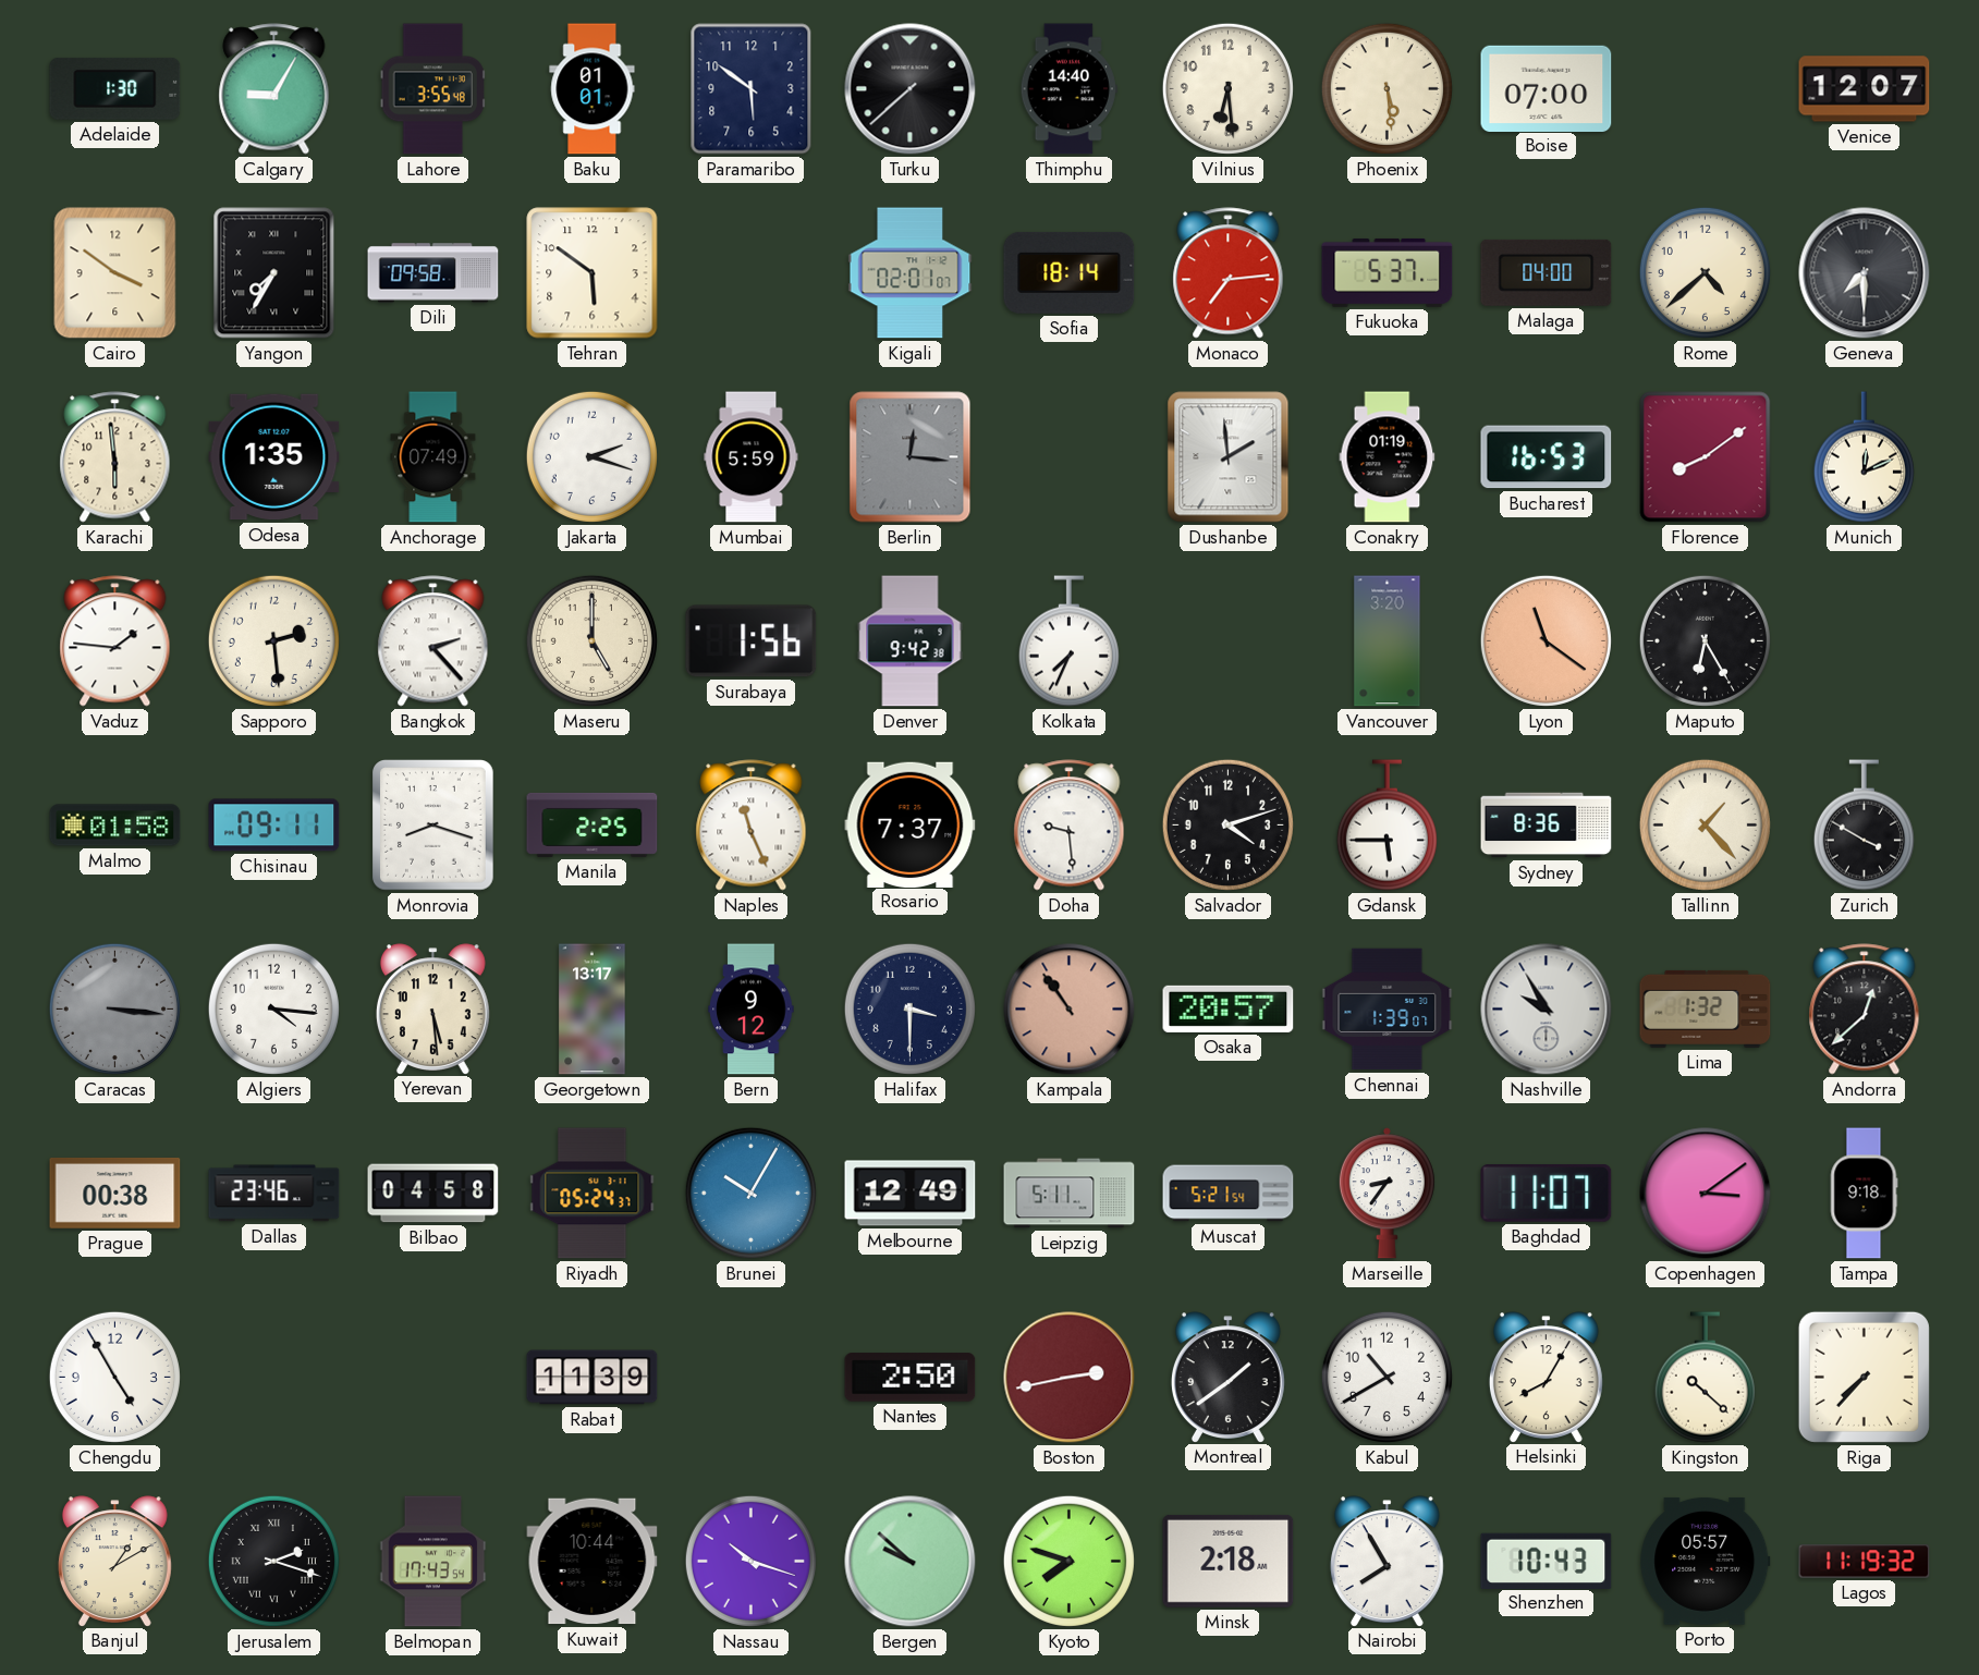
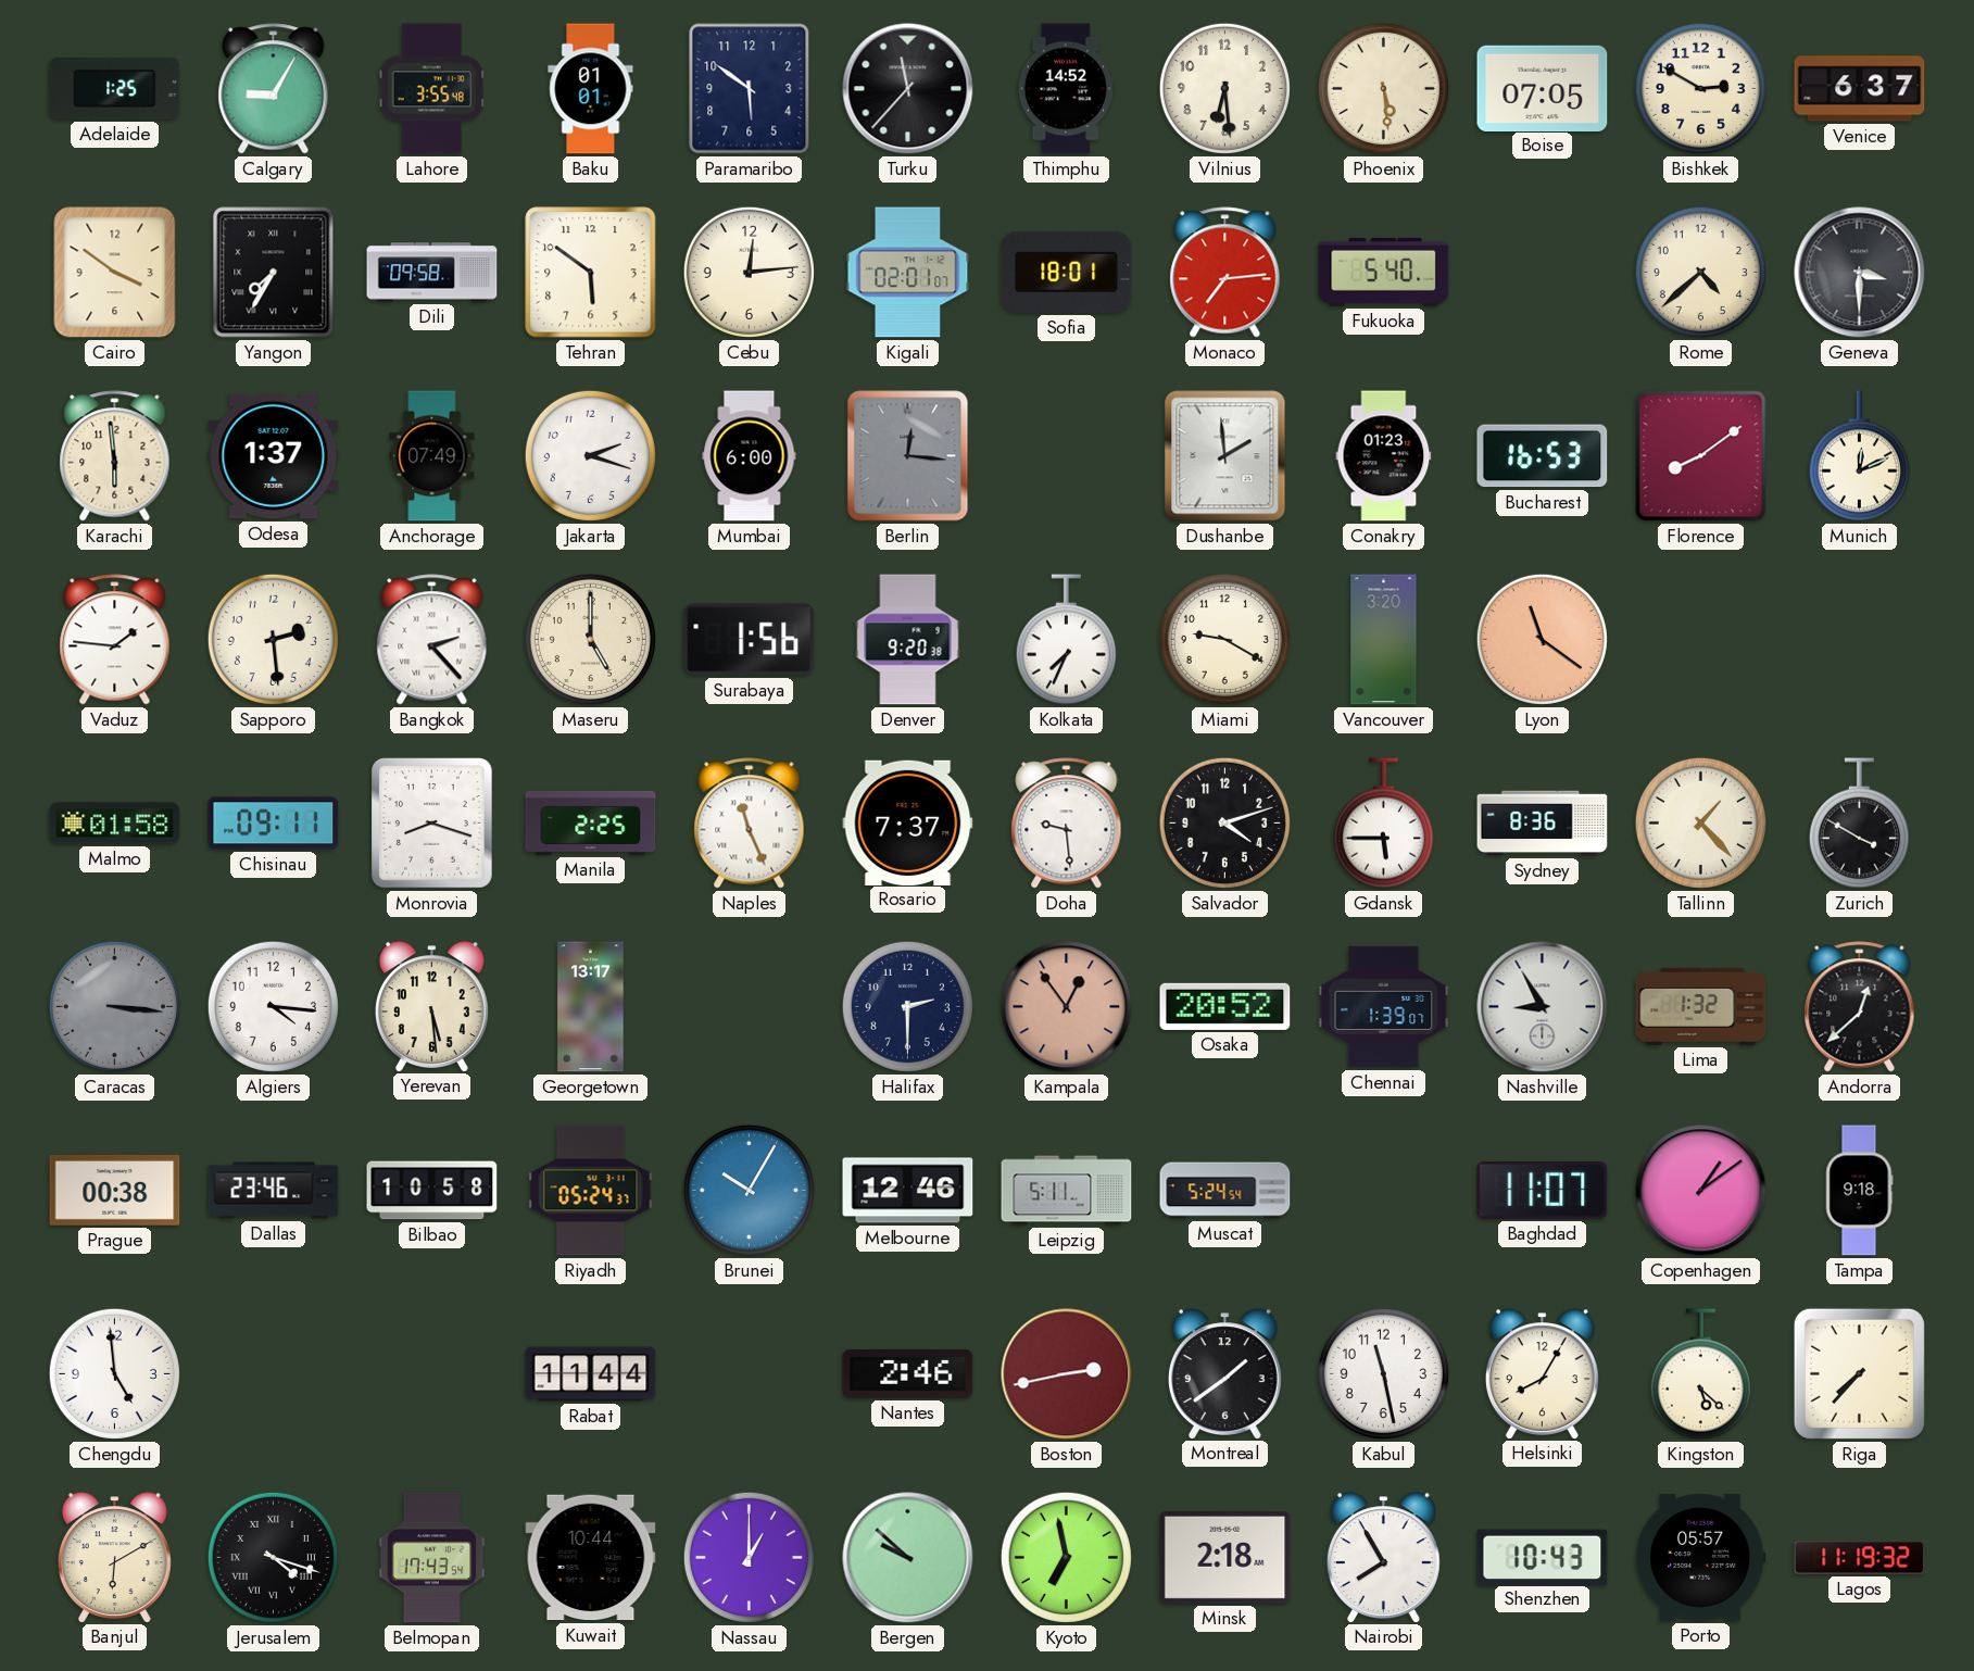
Adelaide: 1:30 -> 1:25
Turku: 7:38 -> 11:37
Thimphu: 14:40 -> 14:52
Boise: 07:00 -> 07:05
Bishkek: none -> 2:50
Venice: 12:07 -> 6:37
Cebu: none -> 12:14
Sofia: 18:14 -> 18:01
Fukuoka: 5:37 -> 5:40
Malaga: 04:00 -> none
Geneva: 7:30 -> 3:30
Odesa: 1:35 -> 1:37
Mumbai: 5:59 -> 6:00
Conakry: 01:19 -> 01:23
Denver: 9:42 -> 9:20
Miami: none -> 9:20
Maputo: 6:25 -> none
Bern: 9:12 -> none
Halifax: 3:30 -> 2:30
Kampala: 10:54 -> 12:54
Osaka: 20:57 -> 20:52
Nashville: 9:55 -> 8:55
Bilbao: 04:58 -> 10:58
Melbourne: 12:49 -> 12:46
Muscat: 5:21 -> 5:24
Marseille: 8:36 -> none
Copenhagen: 3:09 -> 1:09
Chengdu: 4:55 -> 4:59
Rabat: 11:39 -> 11:44
Nantes: 2:50 -> 2:46
Kabul: 10:40 -> 11:28
Kingston: 10:22 -> 5:22
Banjul: 1:10 -> 6:10
Jerusalem: 2:18 -> 4:18
Nassau: 10:18 -> 1:00
Kyoto: 7:48 -> 6:58
